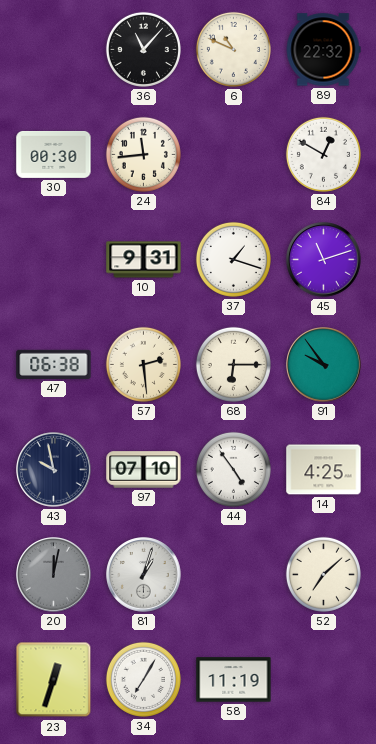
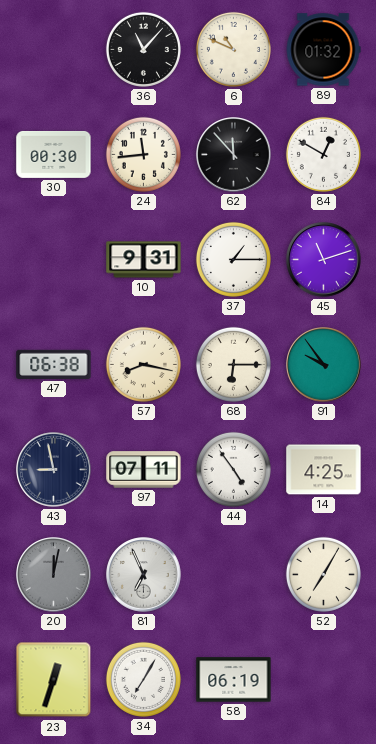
89: 22:32 -> 01:32
62: none -> 11:53
37: 1:18 -> 1:15
57: 2:29 -> 8:17
43: 9:58 -> 8:58
97: 07:10 -> 07:11
81: 1:03 -> 6:56
52: 7:08 -> 7:05
58: 11:19 -> 06:19
